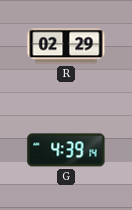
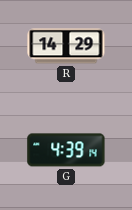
R: 02:29 -> 14:29
